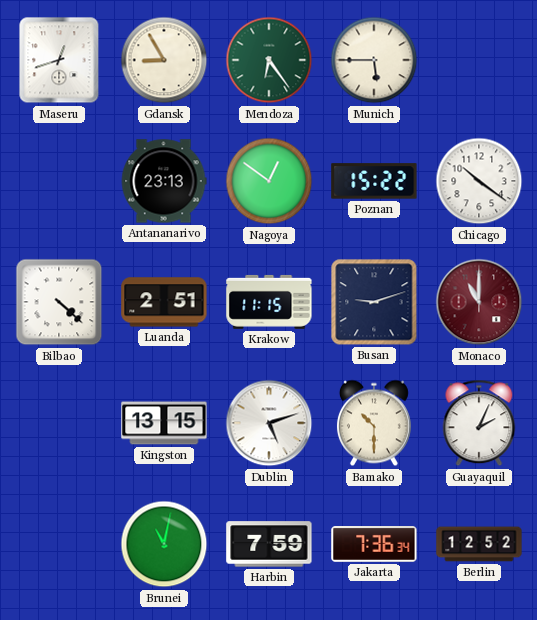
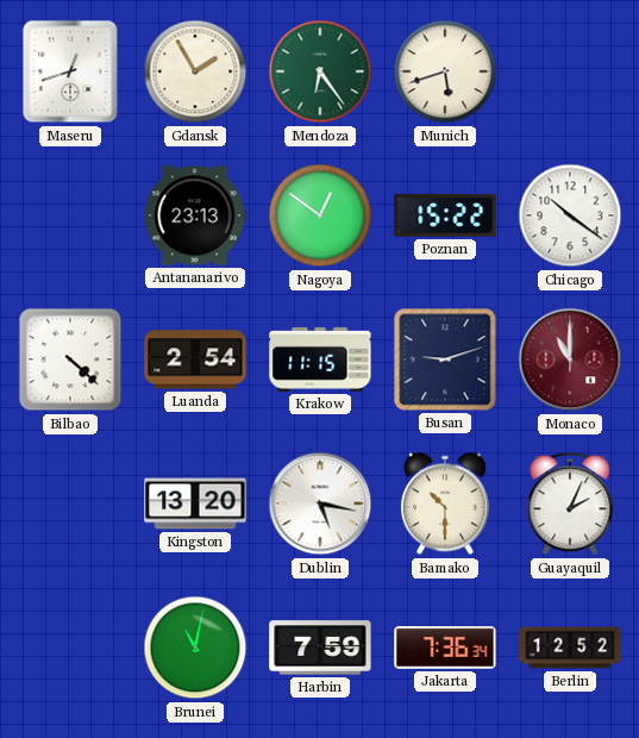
Gdansk: 8:55 -> 1:55
Munich: 5:45 -> 5:42
Luanda: 2:51 -> 2:54
Kingston: 13:15 -> 13:20
Dublin: 5:12 -> 5:17
